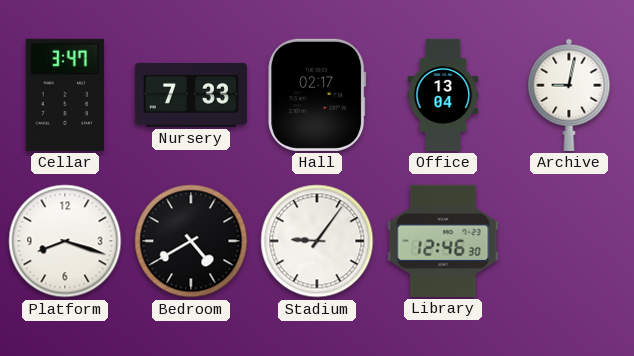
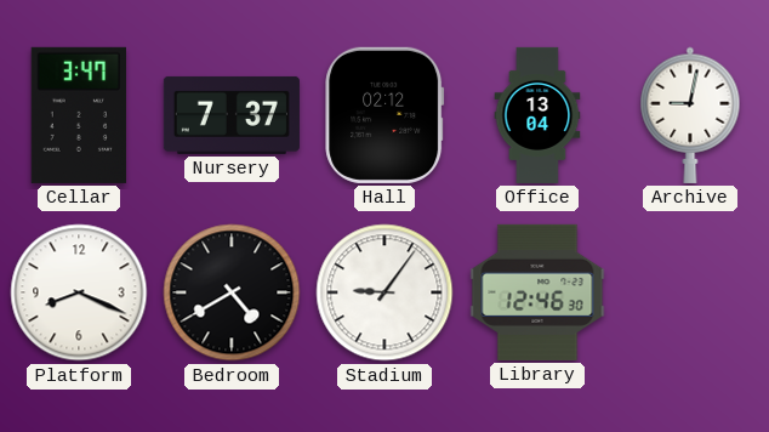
Nursery: 7:33 -> 7:37
Hall: 02:17 -> 02:12
Platform: 8:18 -> 8:19
